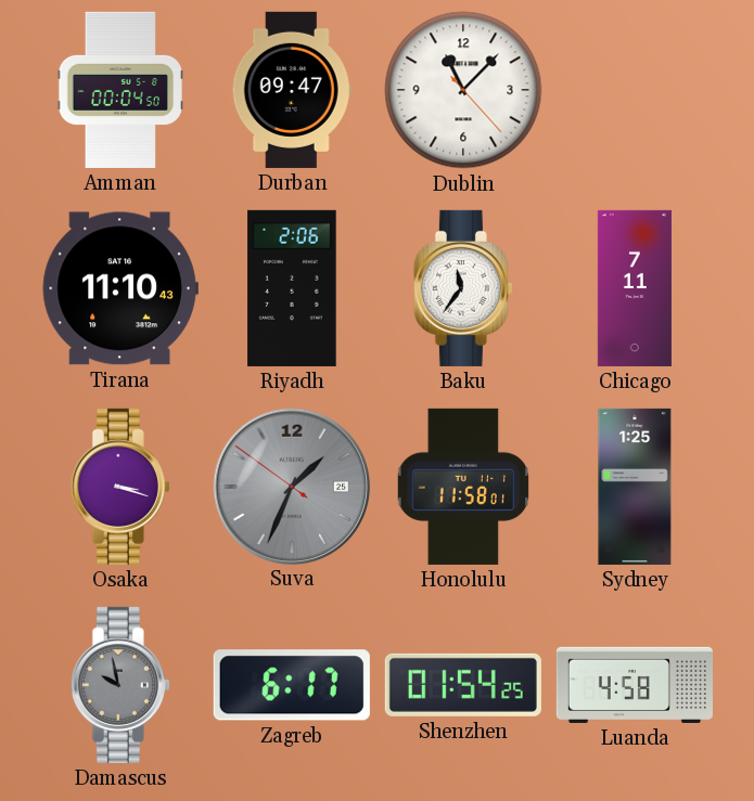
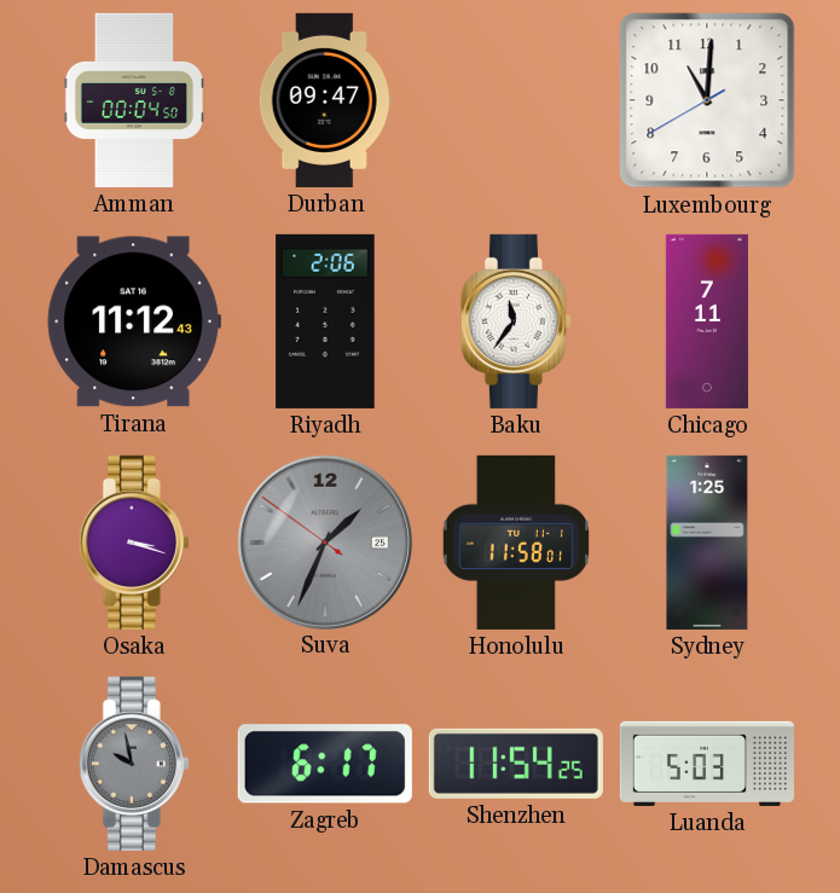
Dublin: 11:07 -> none
Luxembourg: none -> 11:00
Tirana: 11:10 -> 11:12
Shenzhen: 01:54 -> 11:54
Luanda: 4:58 -> 5:03
